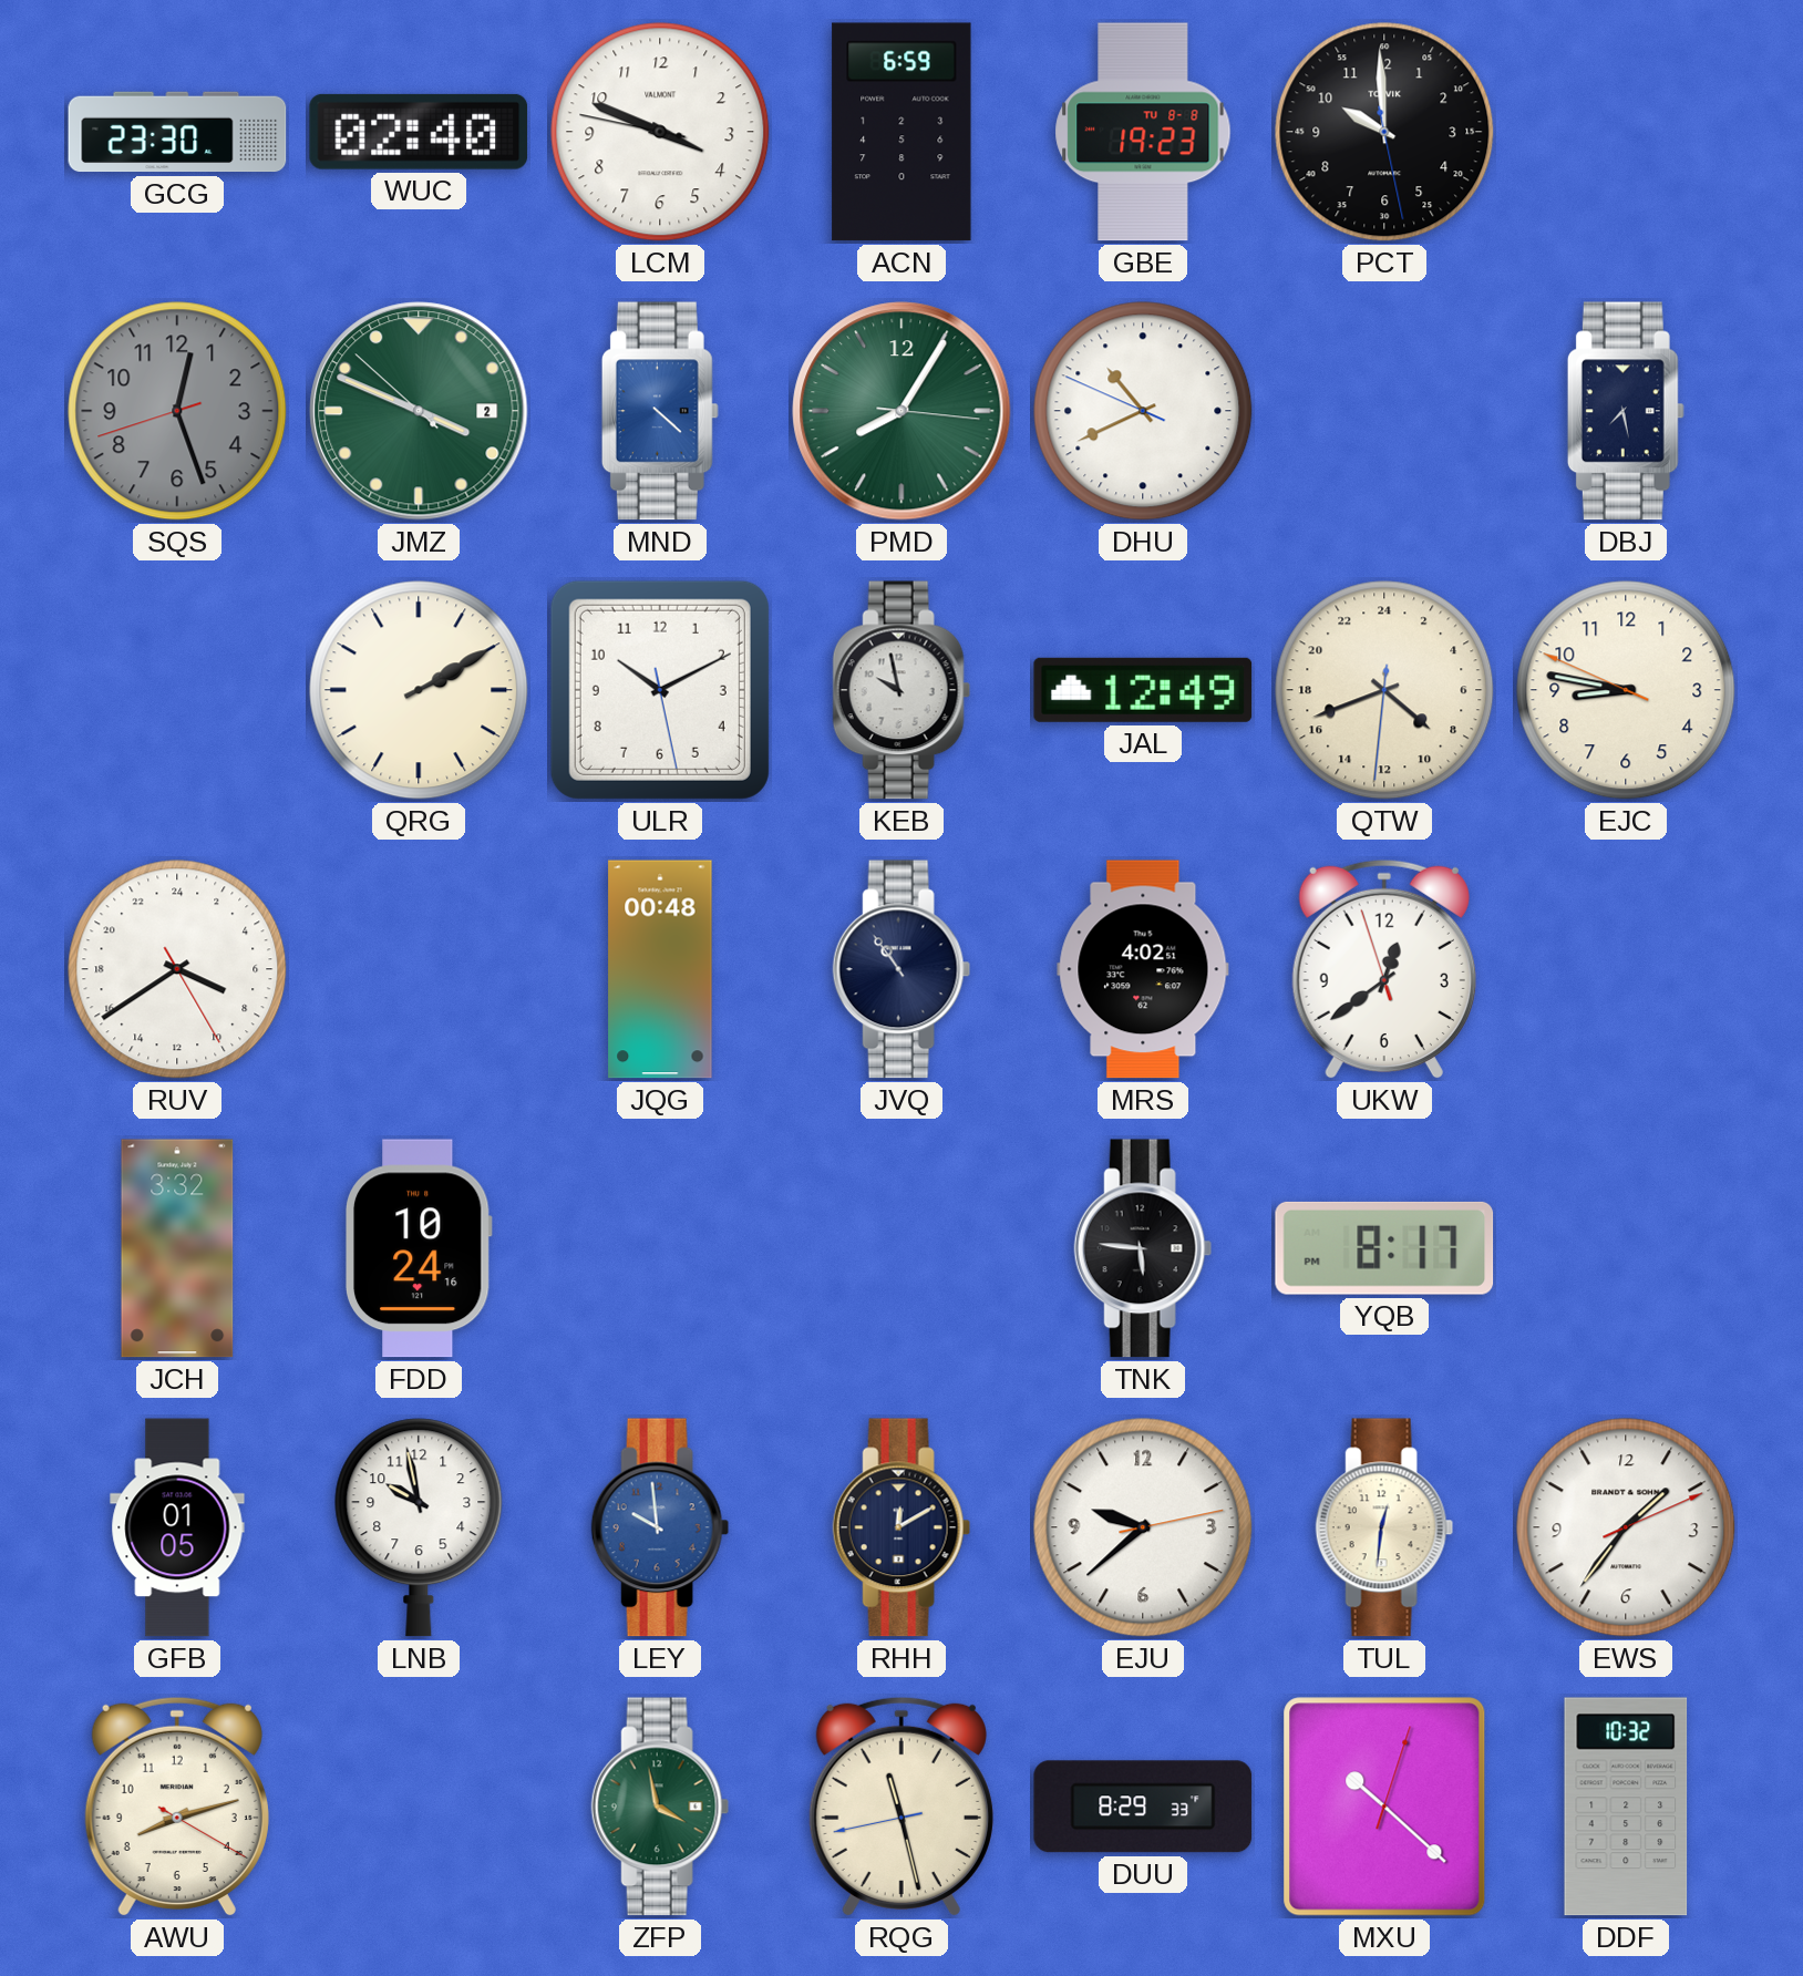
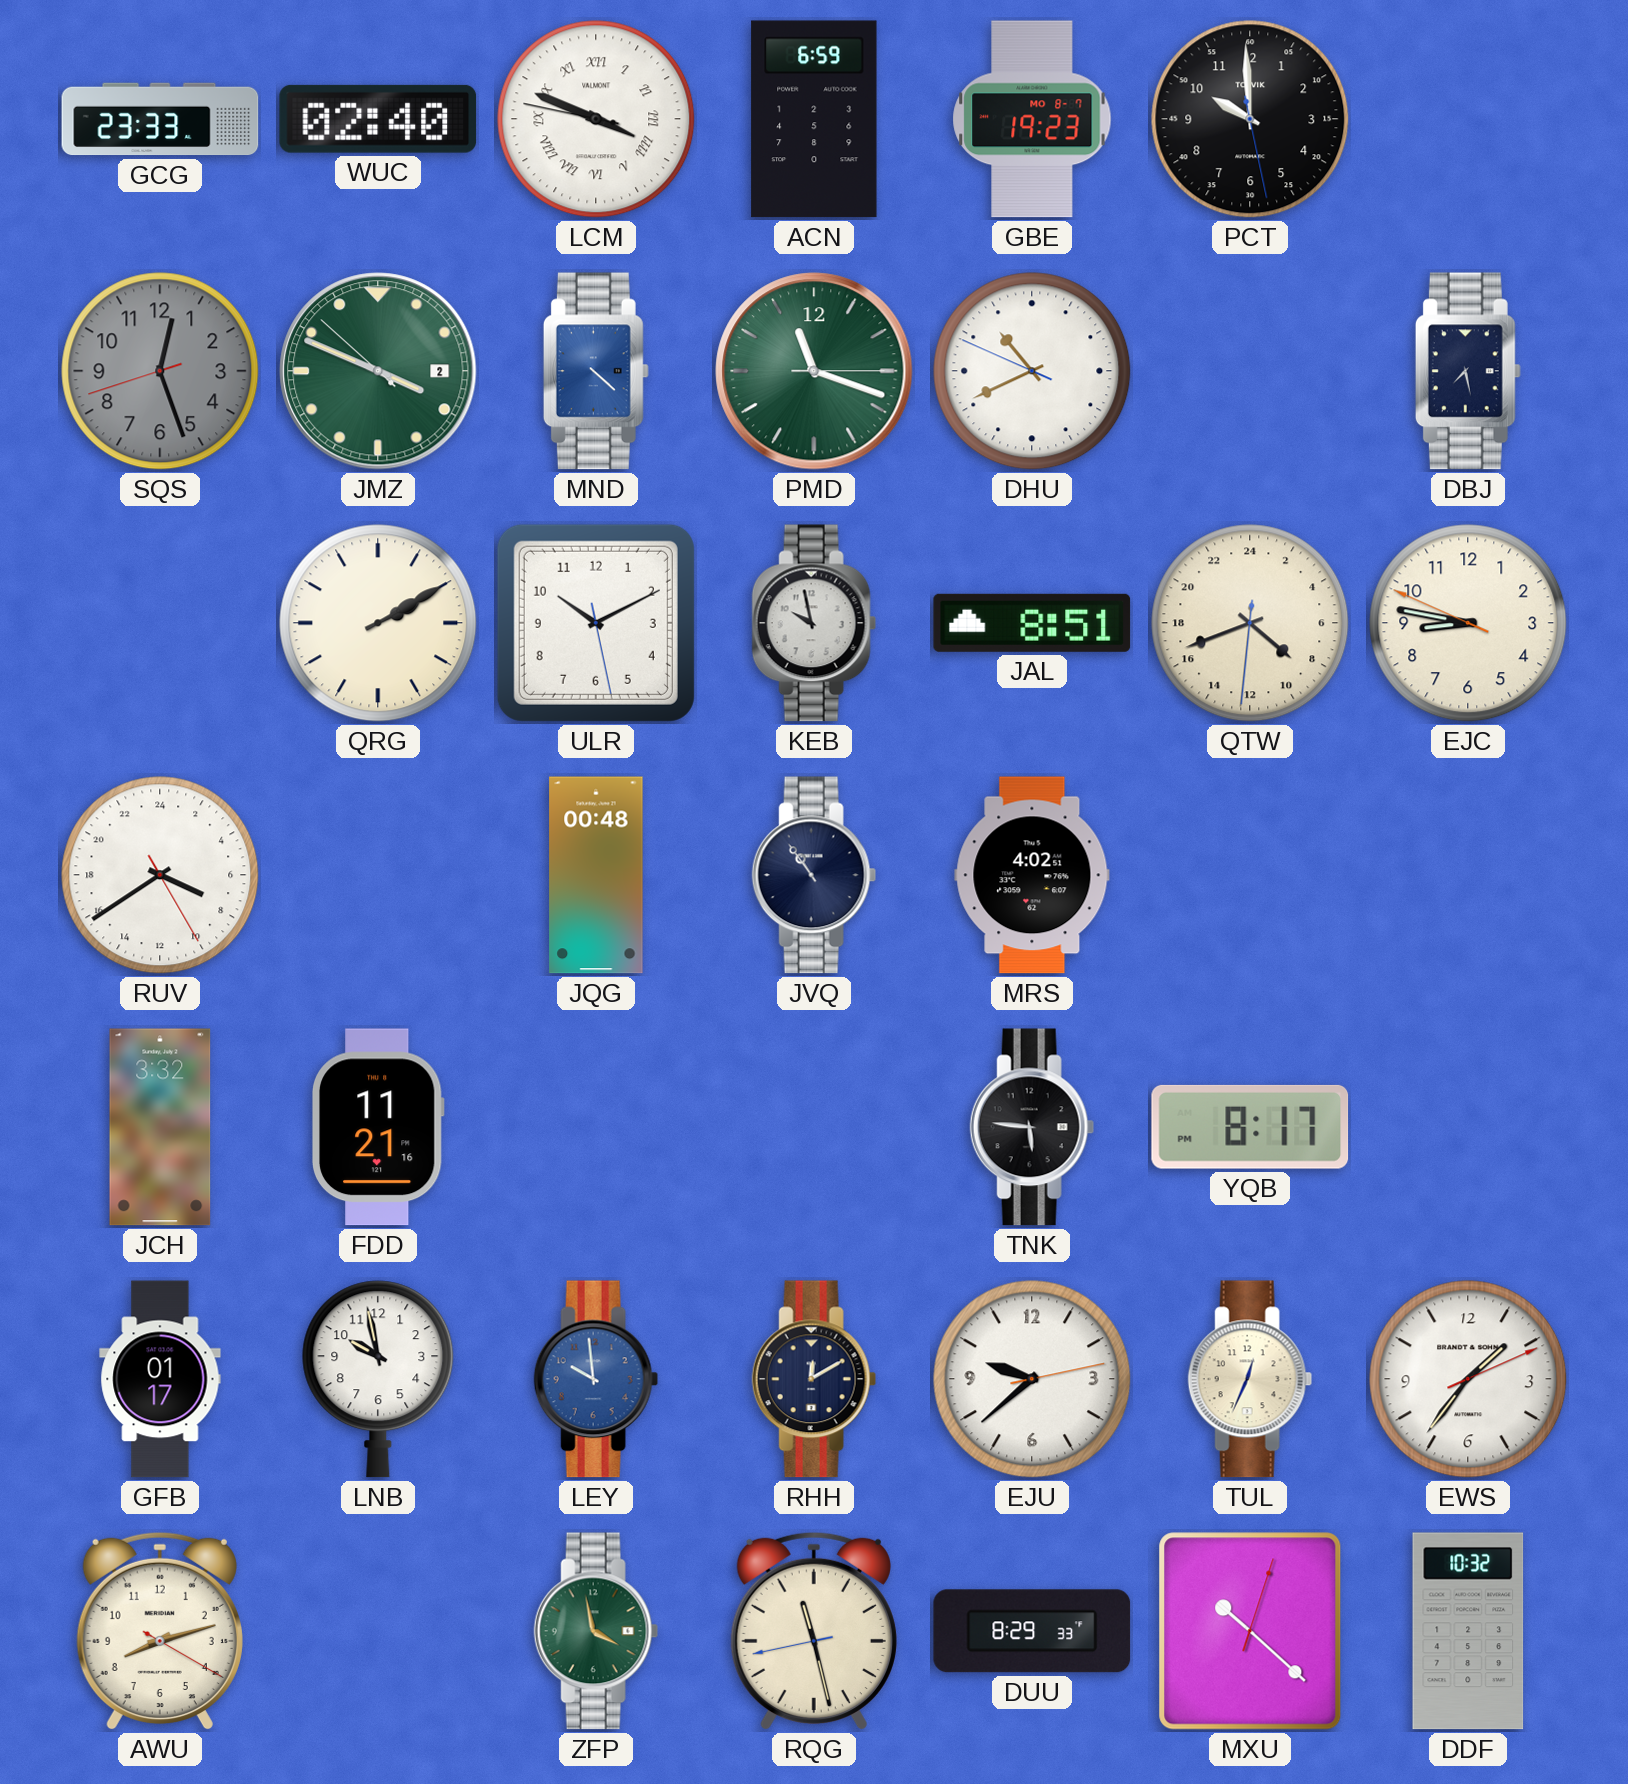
GCG: 23:30 -> 23:33
LCM numerals: Arabic -> Roman
GBE date: TU 8-8 -> MO 8-7
PMD: 8:05 -> 11:18
JAL: 12:49 -> 8:51
UKW: 12:38 -> none
FDD: 10:24 -> 11:21
GFB: 01:05 -> 01:17
TUL: 12:31 -> 12:34
